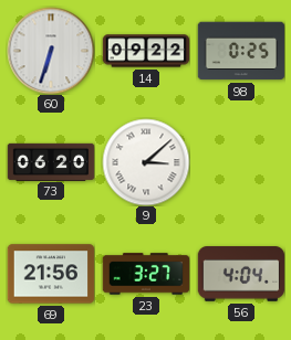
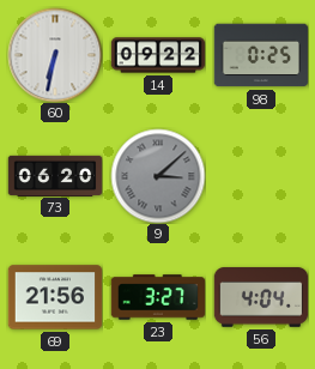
60: 6:33 -> 6:32
9 dial: white -> grey
